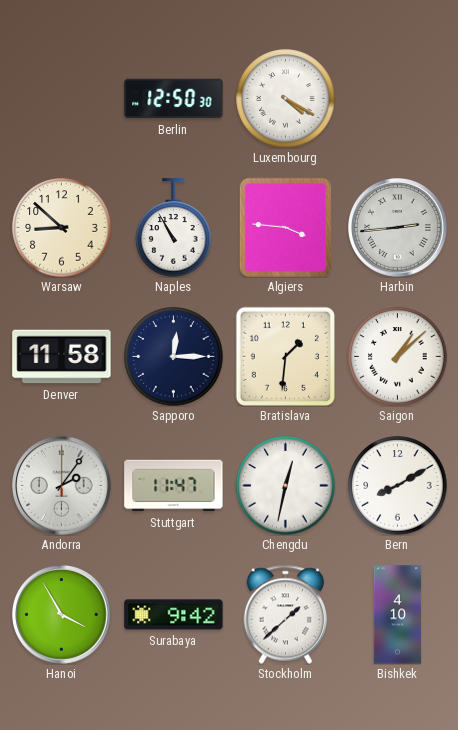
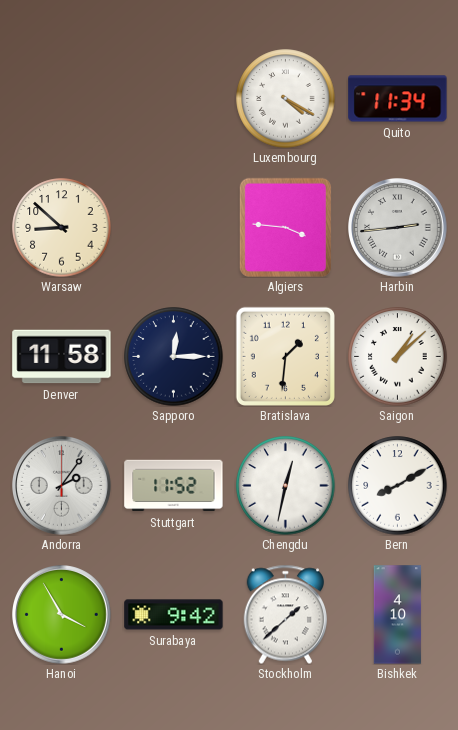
Berlin: 12:50 -> none
Quito: none -> 11:34
Naples: 10:55 -> none
Stuttgart: 11:47 -> 11:52
